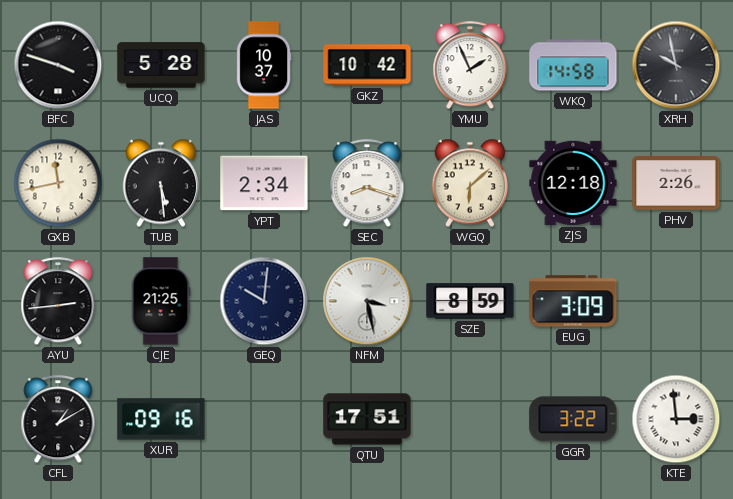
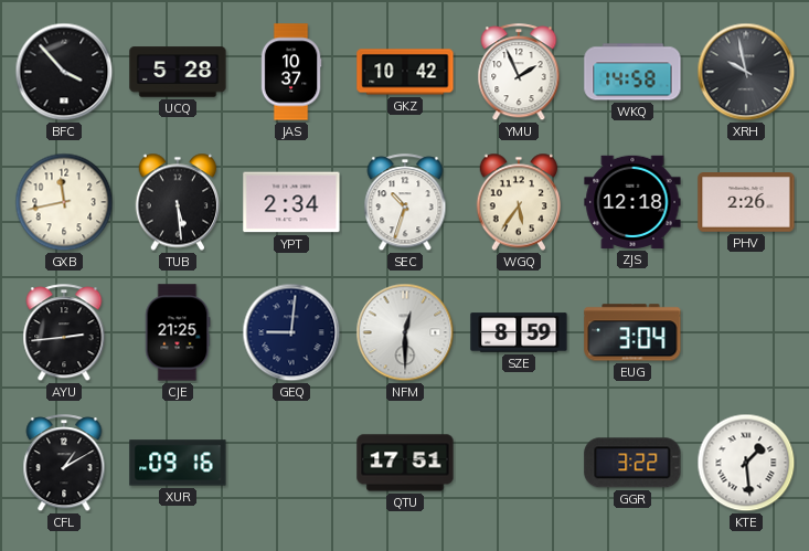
BFC: 3:48 -> 3:53
SEC: 8:18 -> 10:33
WGQ: 6:08 -> 5:36
GEQ: 10:01 -> 9:01
NFM: 3:28 -> 12:30
EUG: 3:09 -> 3:04
KTE: 2:59 -> 1:29
